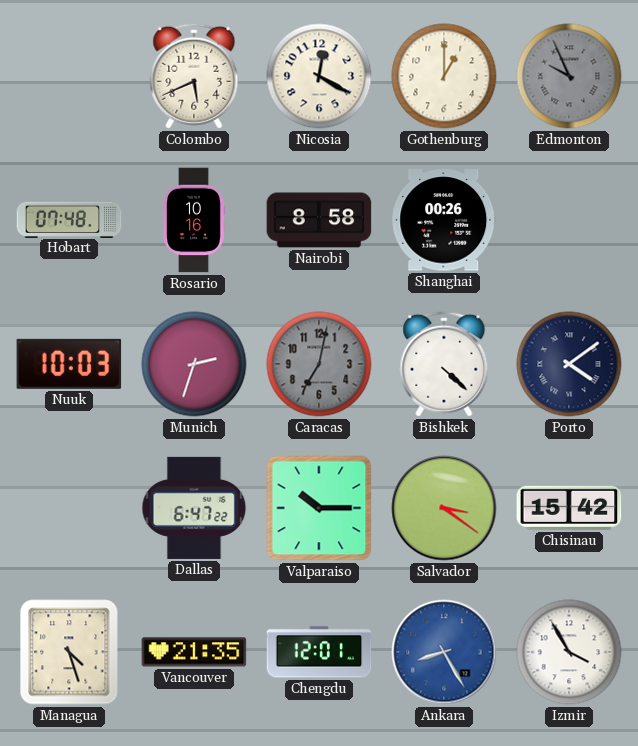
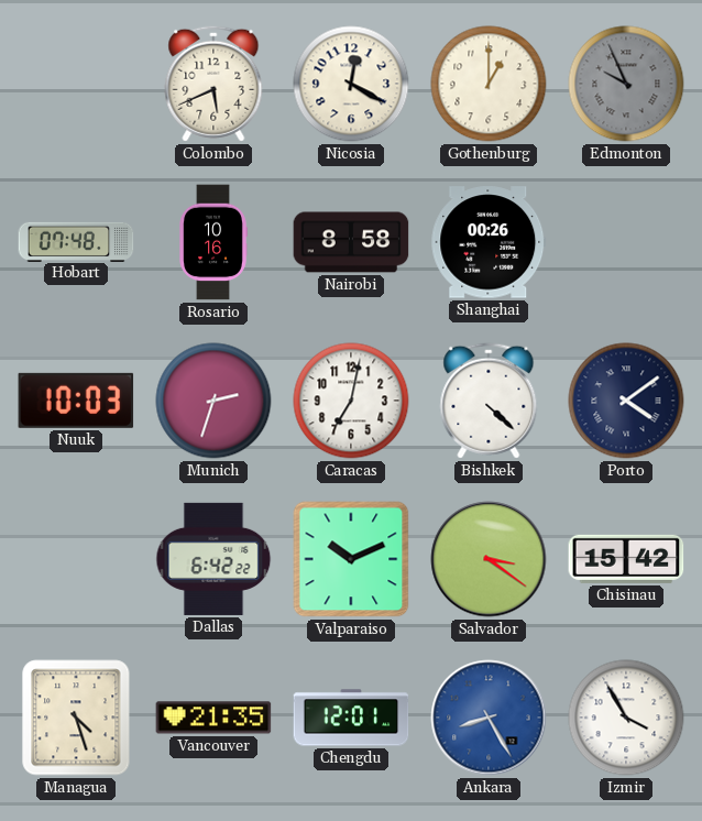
Caracas dial: grey -> white
Dallas: 6:47 -> 6:42
Valparaiso: 10:15 -> 10:11
